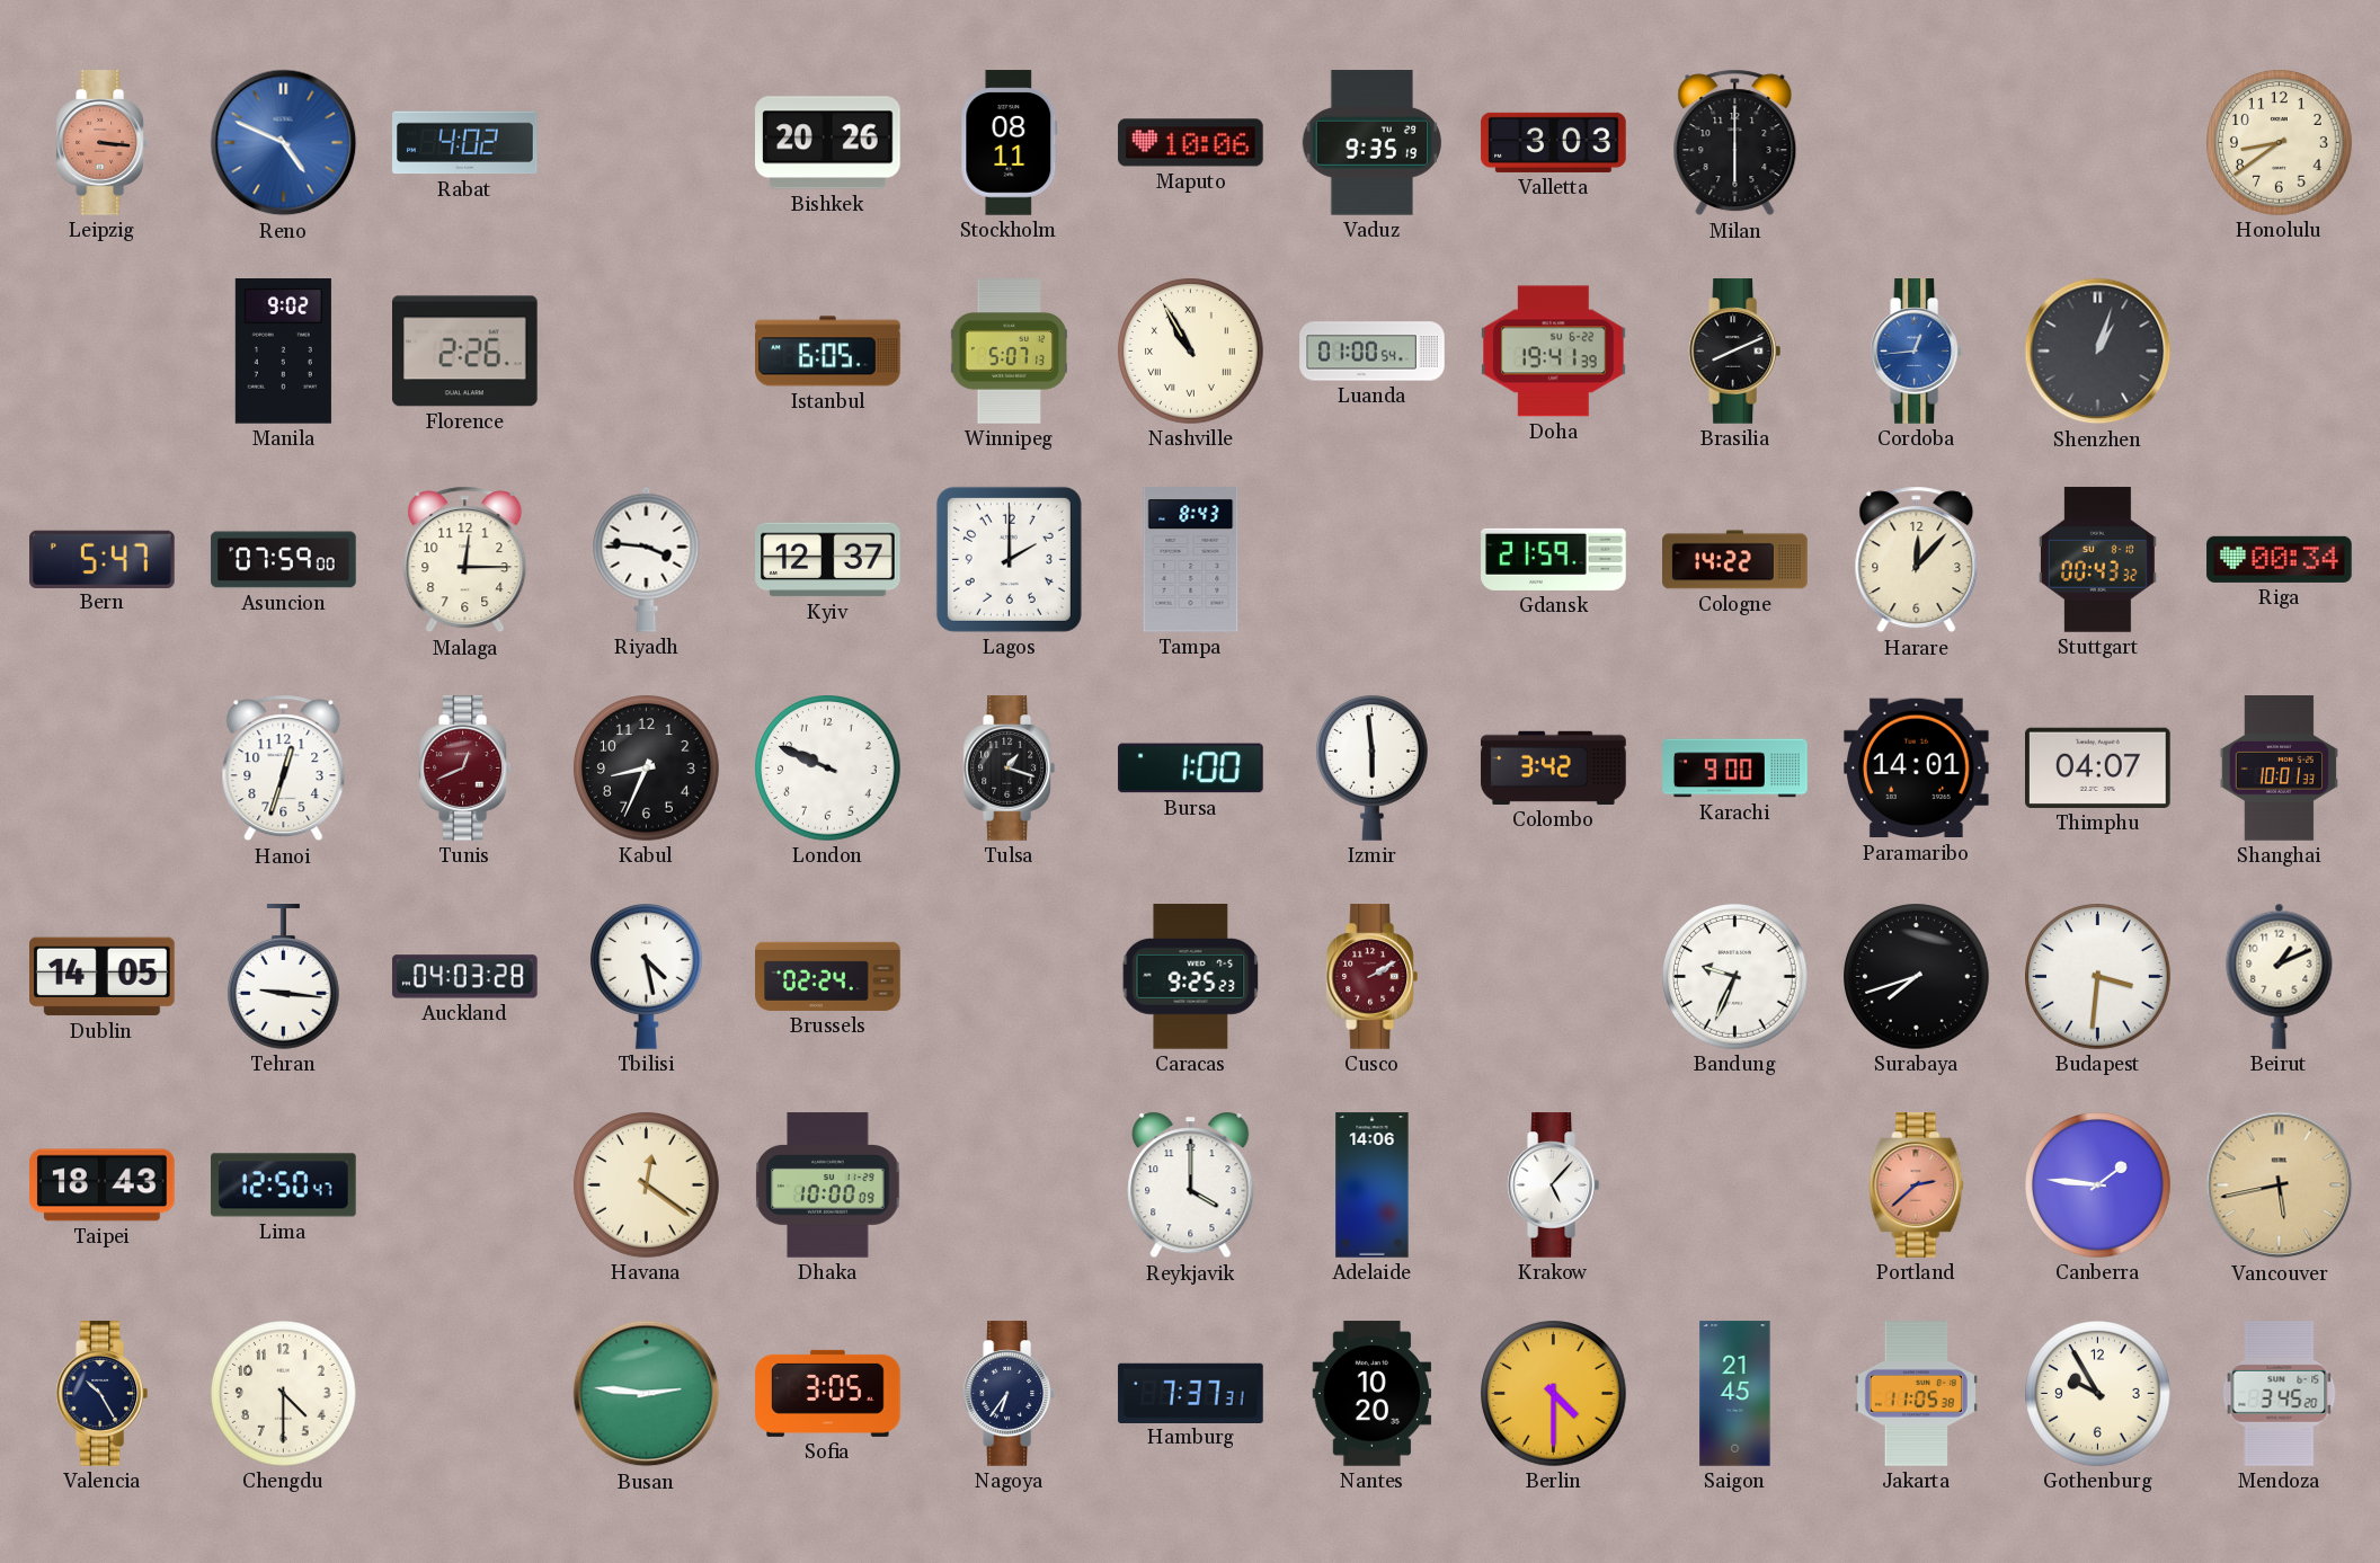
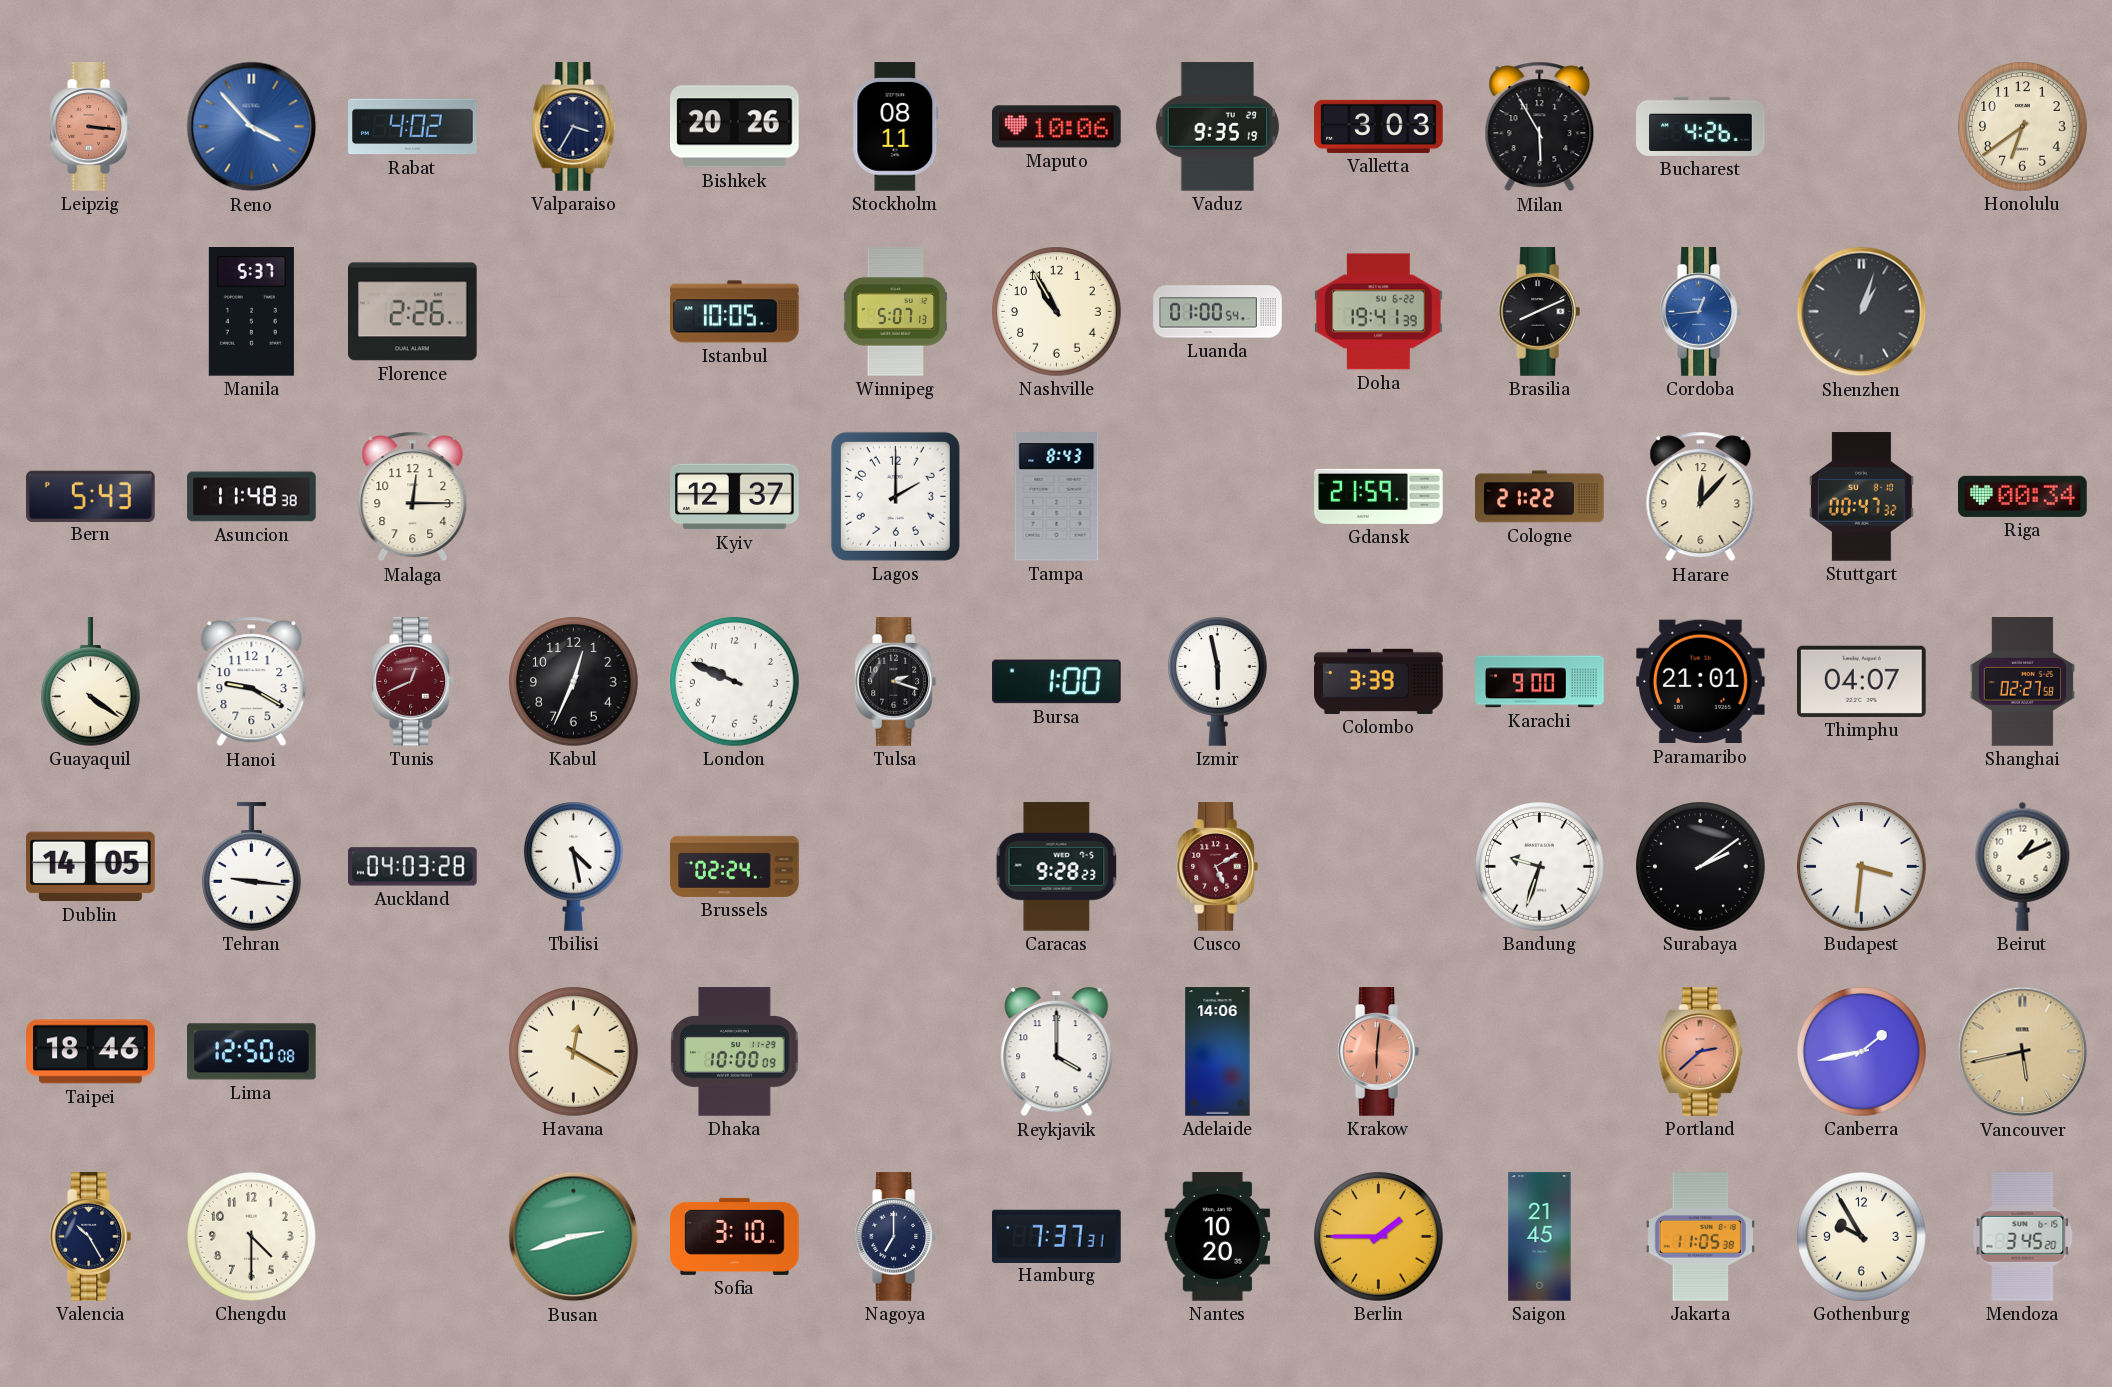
Reno: 4:49 -> 3:53
Valparaiso: none -> 3:35
Milan: 6:00 -> 5:55
Bucharest: none -> 4:26
Honolulu: 8:39 -> 6:39
Manila: 9:02 -> 5:37
Istanbul: 6:05 -> 10:05
Nashville numerals: Roman -> Arabic
Bern: 5:47 -> 5:43
Asuncion: 07:59 -> 11:48
Riyadh: 3:46 -> none
Cologne: 14:22 -> 21:22
Stuttgart: 00:43 -> 00:47
Guayaquil: none -> 4:21
Hanoi: 12:33 -> 9:20
Kabul: 8:34 -> 12:34
Tulsa: 1:18 -> 2:18
Izmir: 5:59 -> 5:58
Colombo: 3:42 -> 3:39
Paramaribo: 14:01 -> 21:01
Shanghai: 10:01 -> 02:27
Caracas: 9:25 -> 9:28
Cusco: 2:10 -> 5:10
Bandung: 9:34 -> 9:33
Surabaya: 7:42 -> 2:09
Taipei: 18:43 -> 18:46
Lima: 12:50:47 -> 12:50:08
Havana: 12:21 -> 12:20
Krakow: 5:07 -> 6:01
Krakow dial: white -> salmon
Canberra: 1:46 -> 1:43
Busan: 2:46 -> 2:42
Sofia: 3:05 -> 3:10
Nagoya: 6:36 -> 7:00
Berlin: 4:30 -> 1:45
